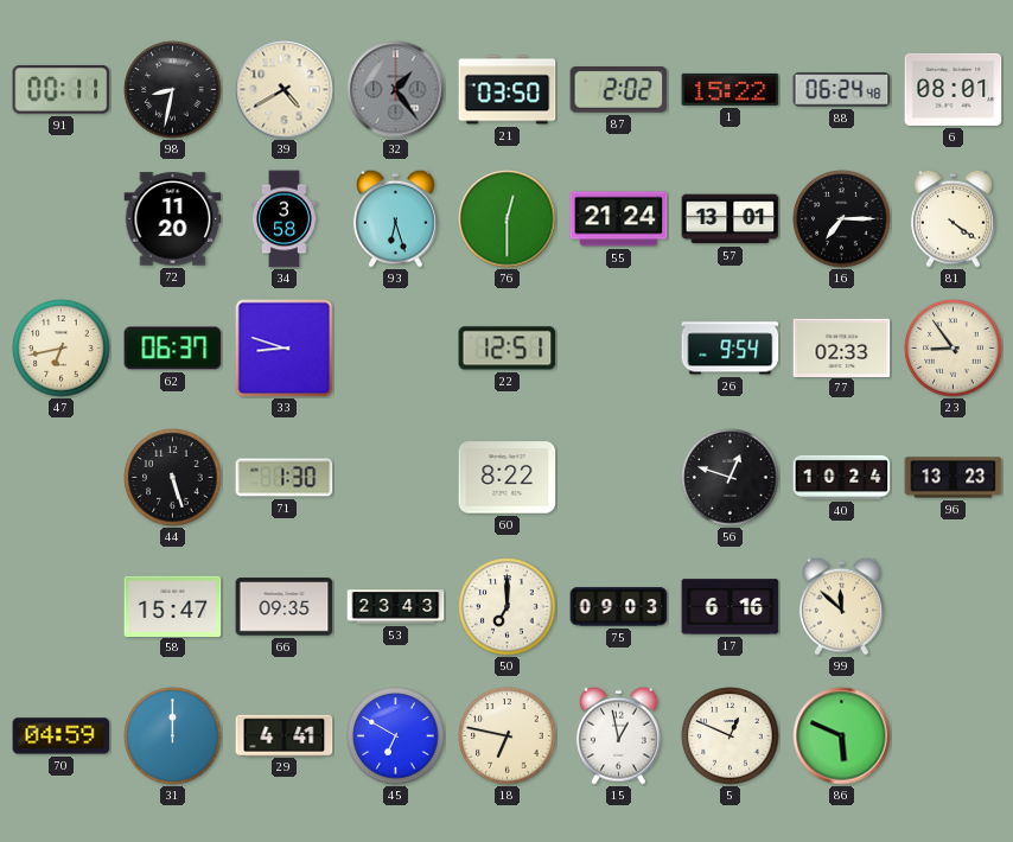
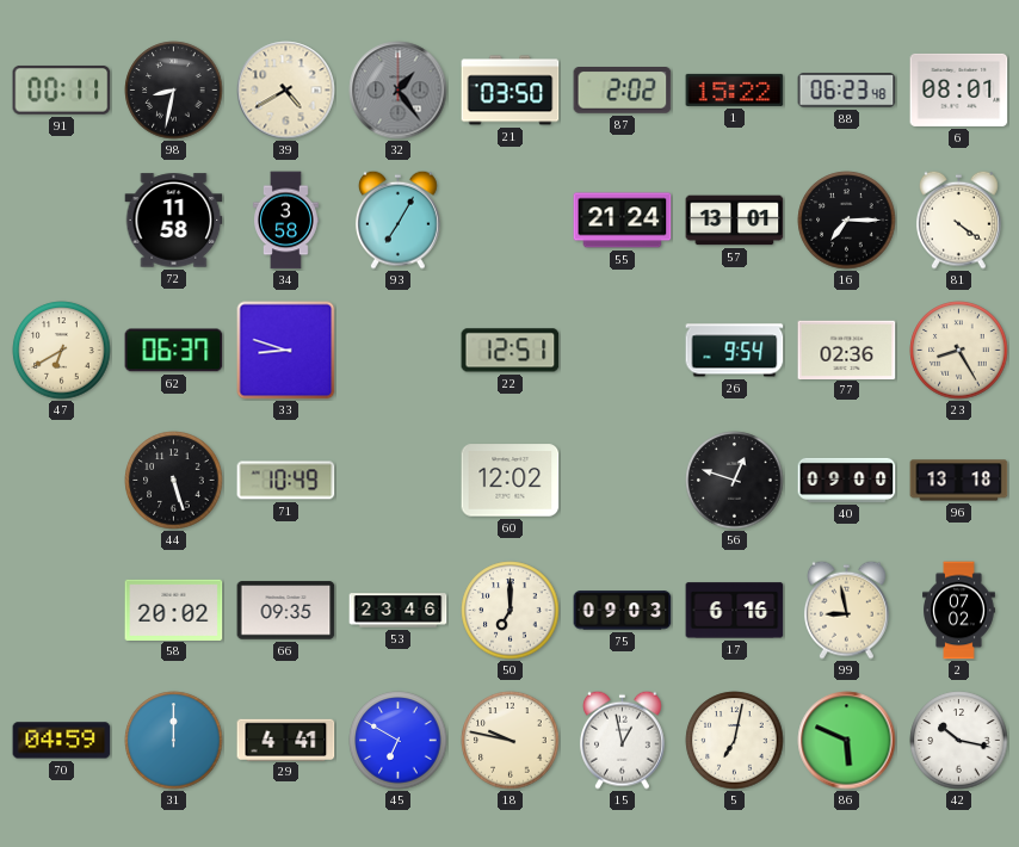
88: 06:24 -> 06:23
72: 11:20 -> 11:58
93: 6:27 -> 7:05
76: 12:30 -> none
47: 6:43 -> 6:40
77: 02:33 -> 02:36
23: 8:54 -> 8:25
71: 1:30 -> 10:49
60: 8:22 -> 12:02
40: 10:24 -> 09:00
96: 13:23 -> 13:18
58: 15:47 -> 20:02
53: 23:43 -> 23:46
99: 11:52 -> 8:58
2: none -> 07:02
18: 6:47 -> 9:47
5: 12:49 -> 7:02
42: none -> 10:17
